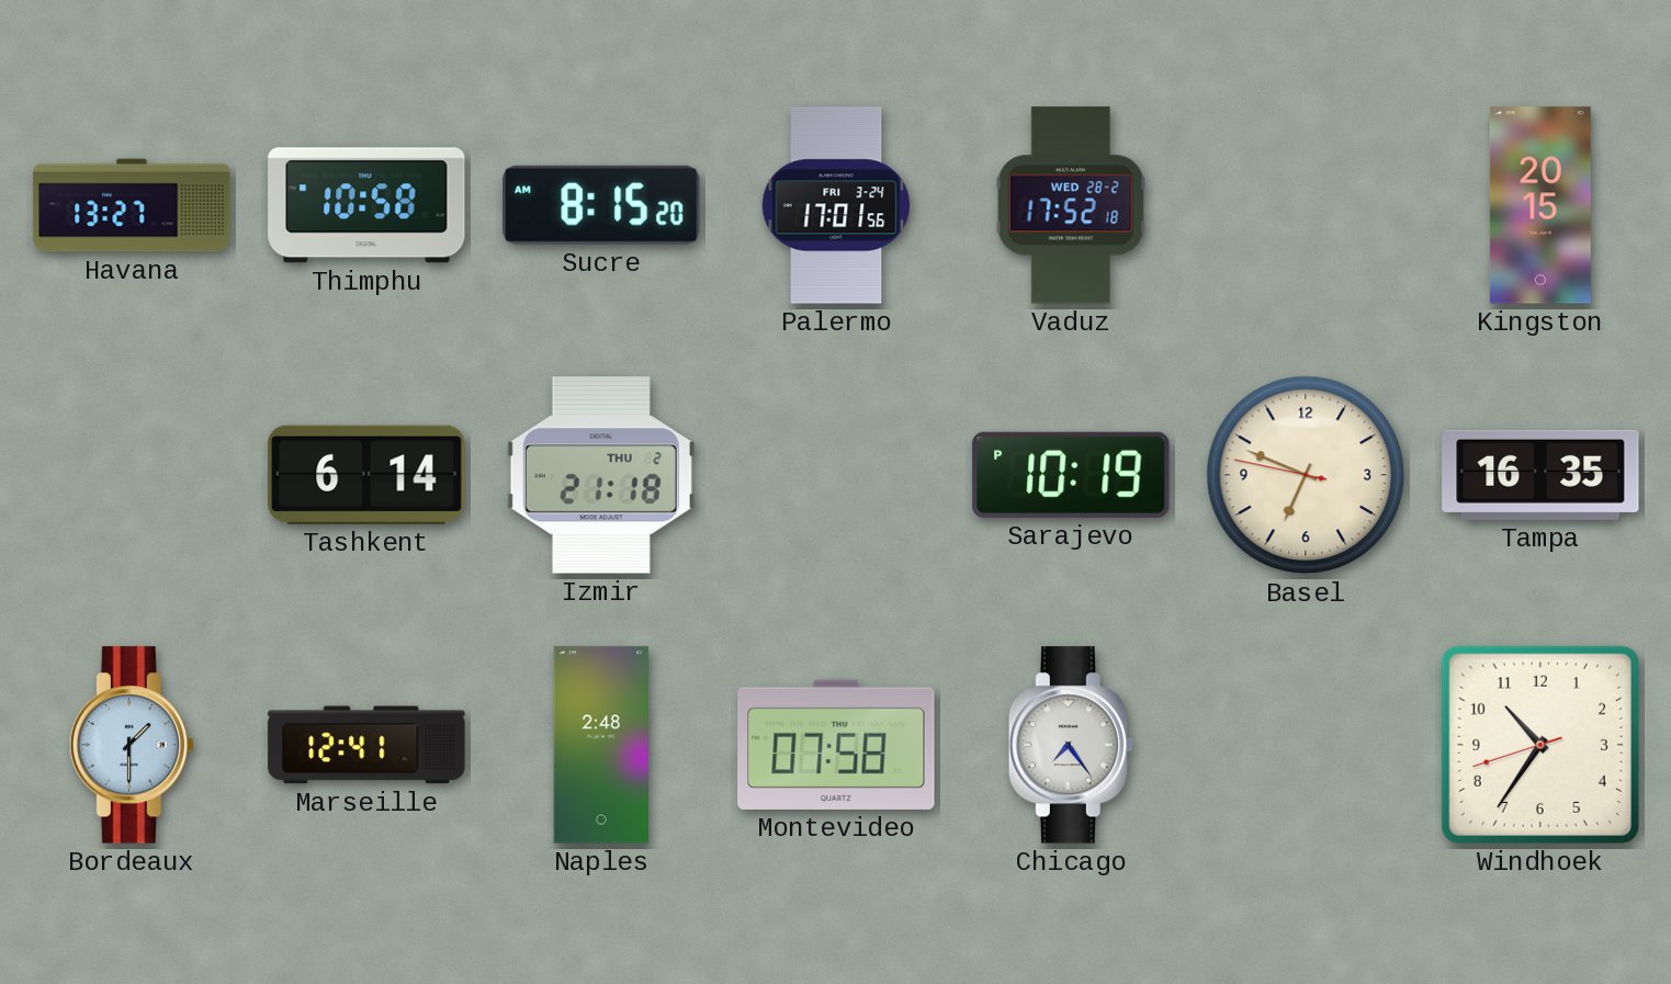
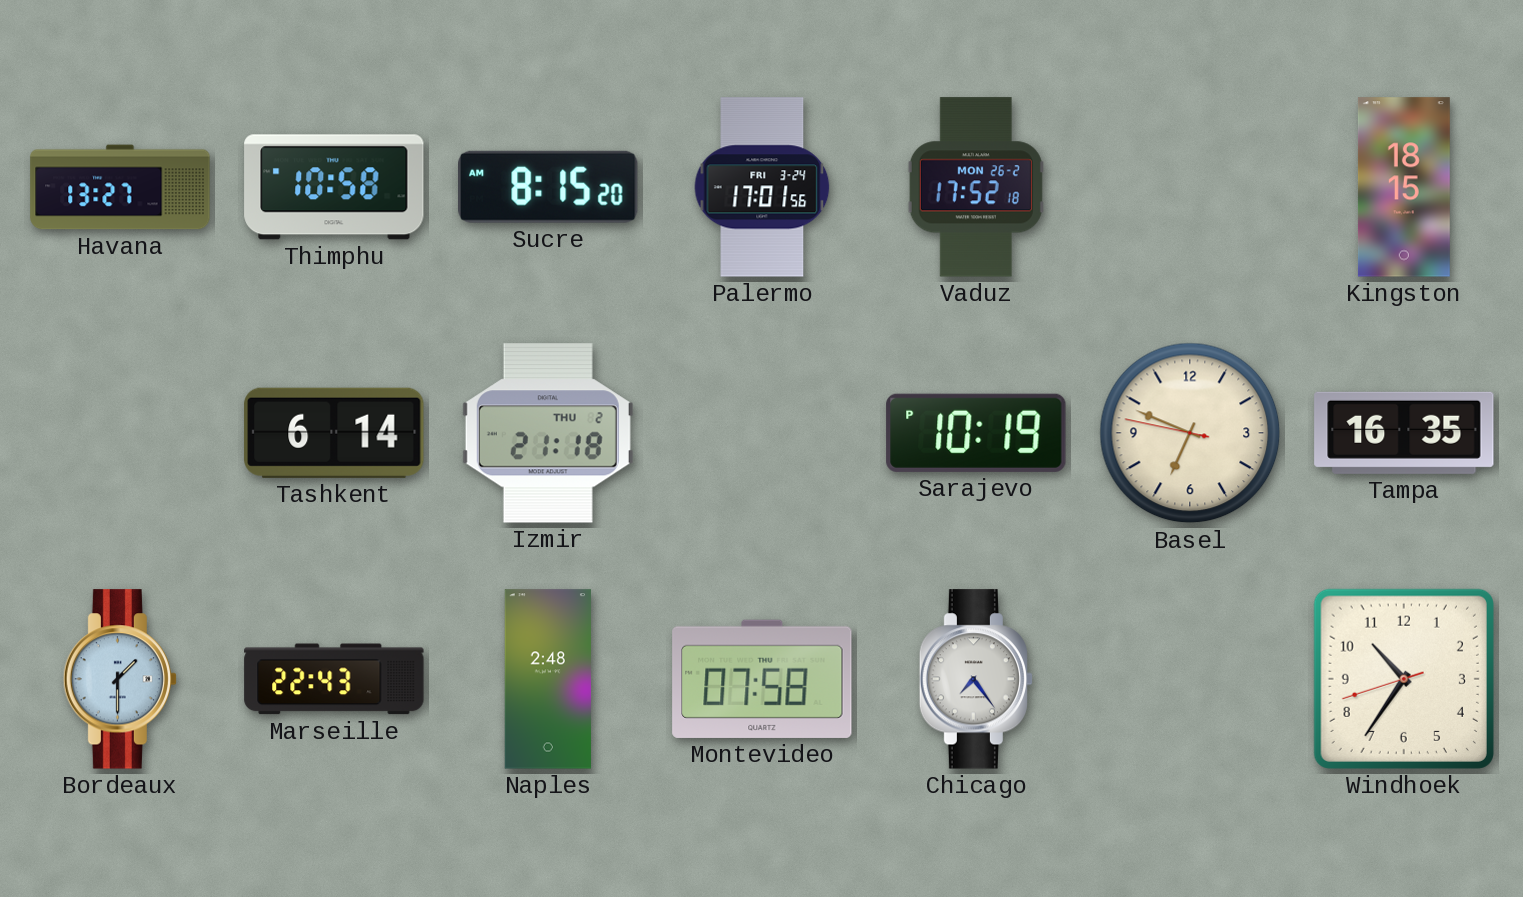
Vaduz date: WED 28-2 -> MON 26-2
Kingston: 20:15 -> 18:15
Marseille: 12:41 -> 22:43
